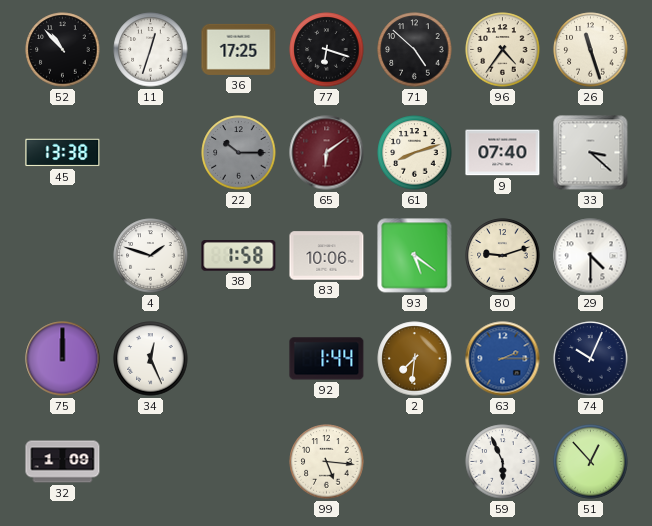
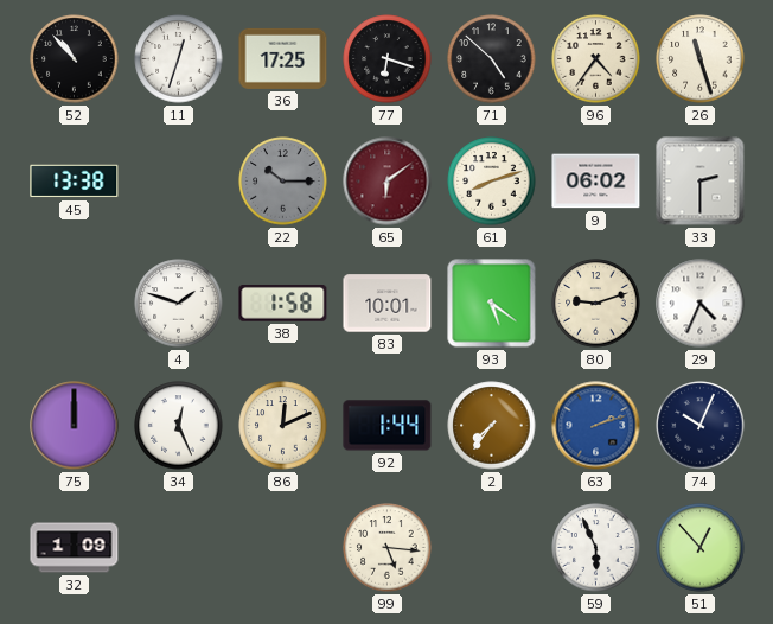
9: 07:40 -> 06:02
33: 3:22 -> 2:30
83: 10:06 -> 10:01
29: 4:30 -> 4:34
86: none -> 12:11
2: 7:31 -> 7:36
63: 2:15 -> 2:12
